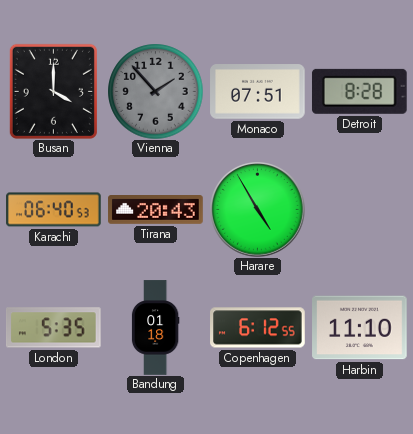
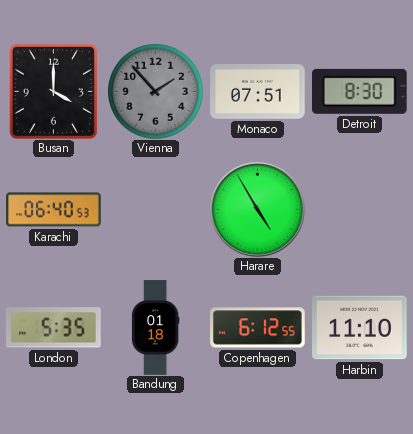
Detroit: 8:28 -> 8:30
Tirana: 20:43 -> none
